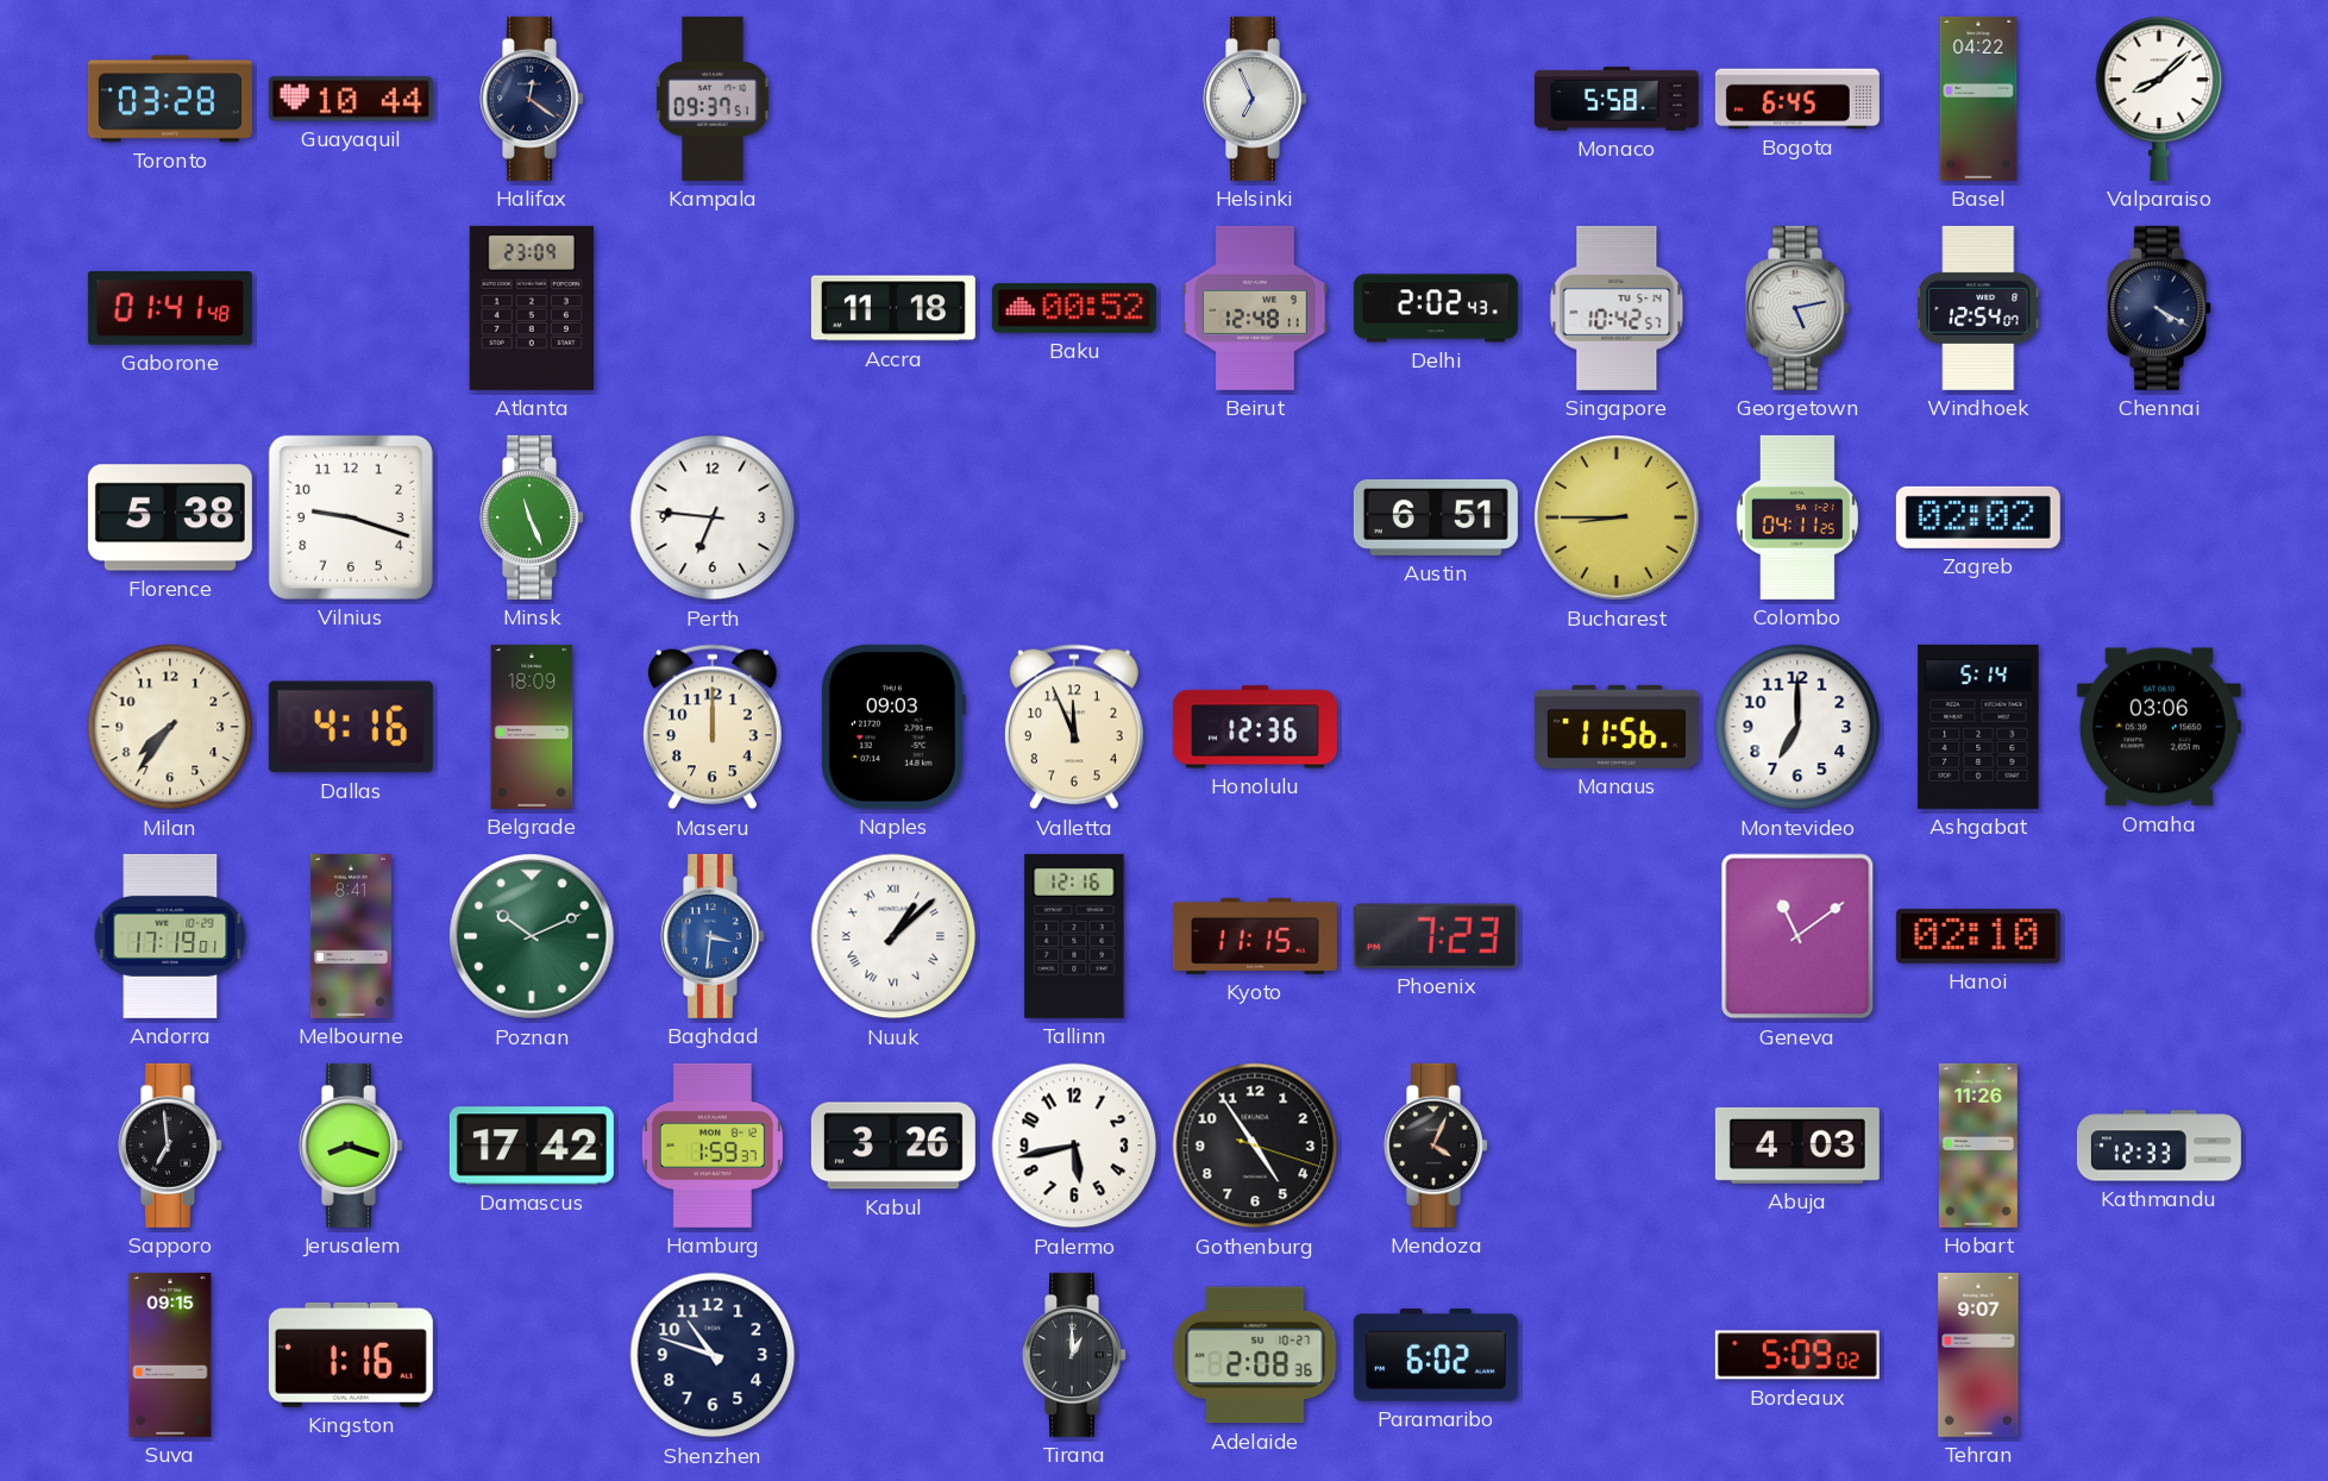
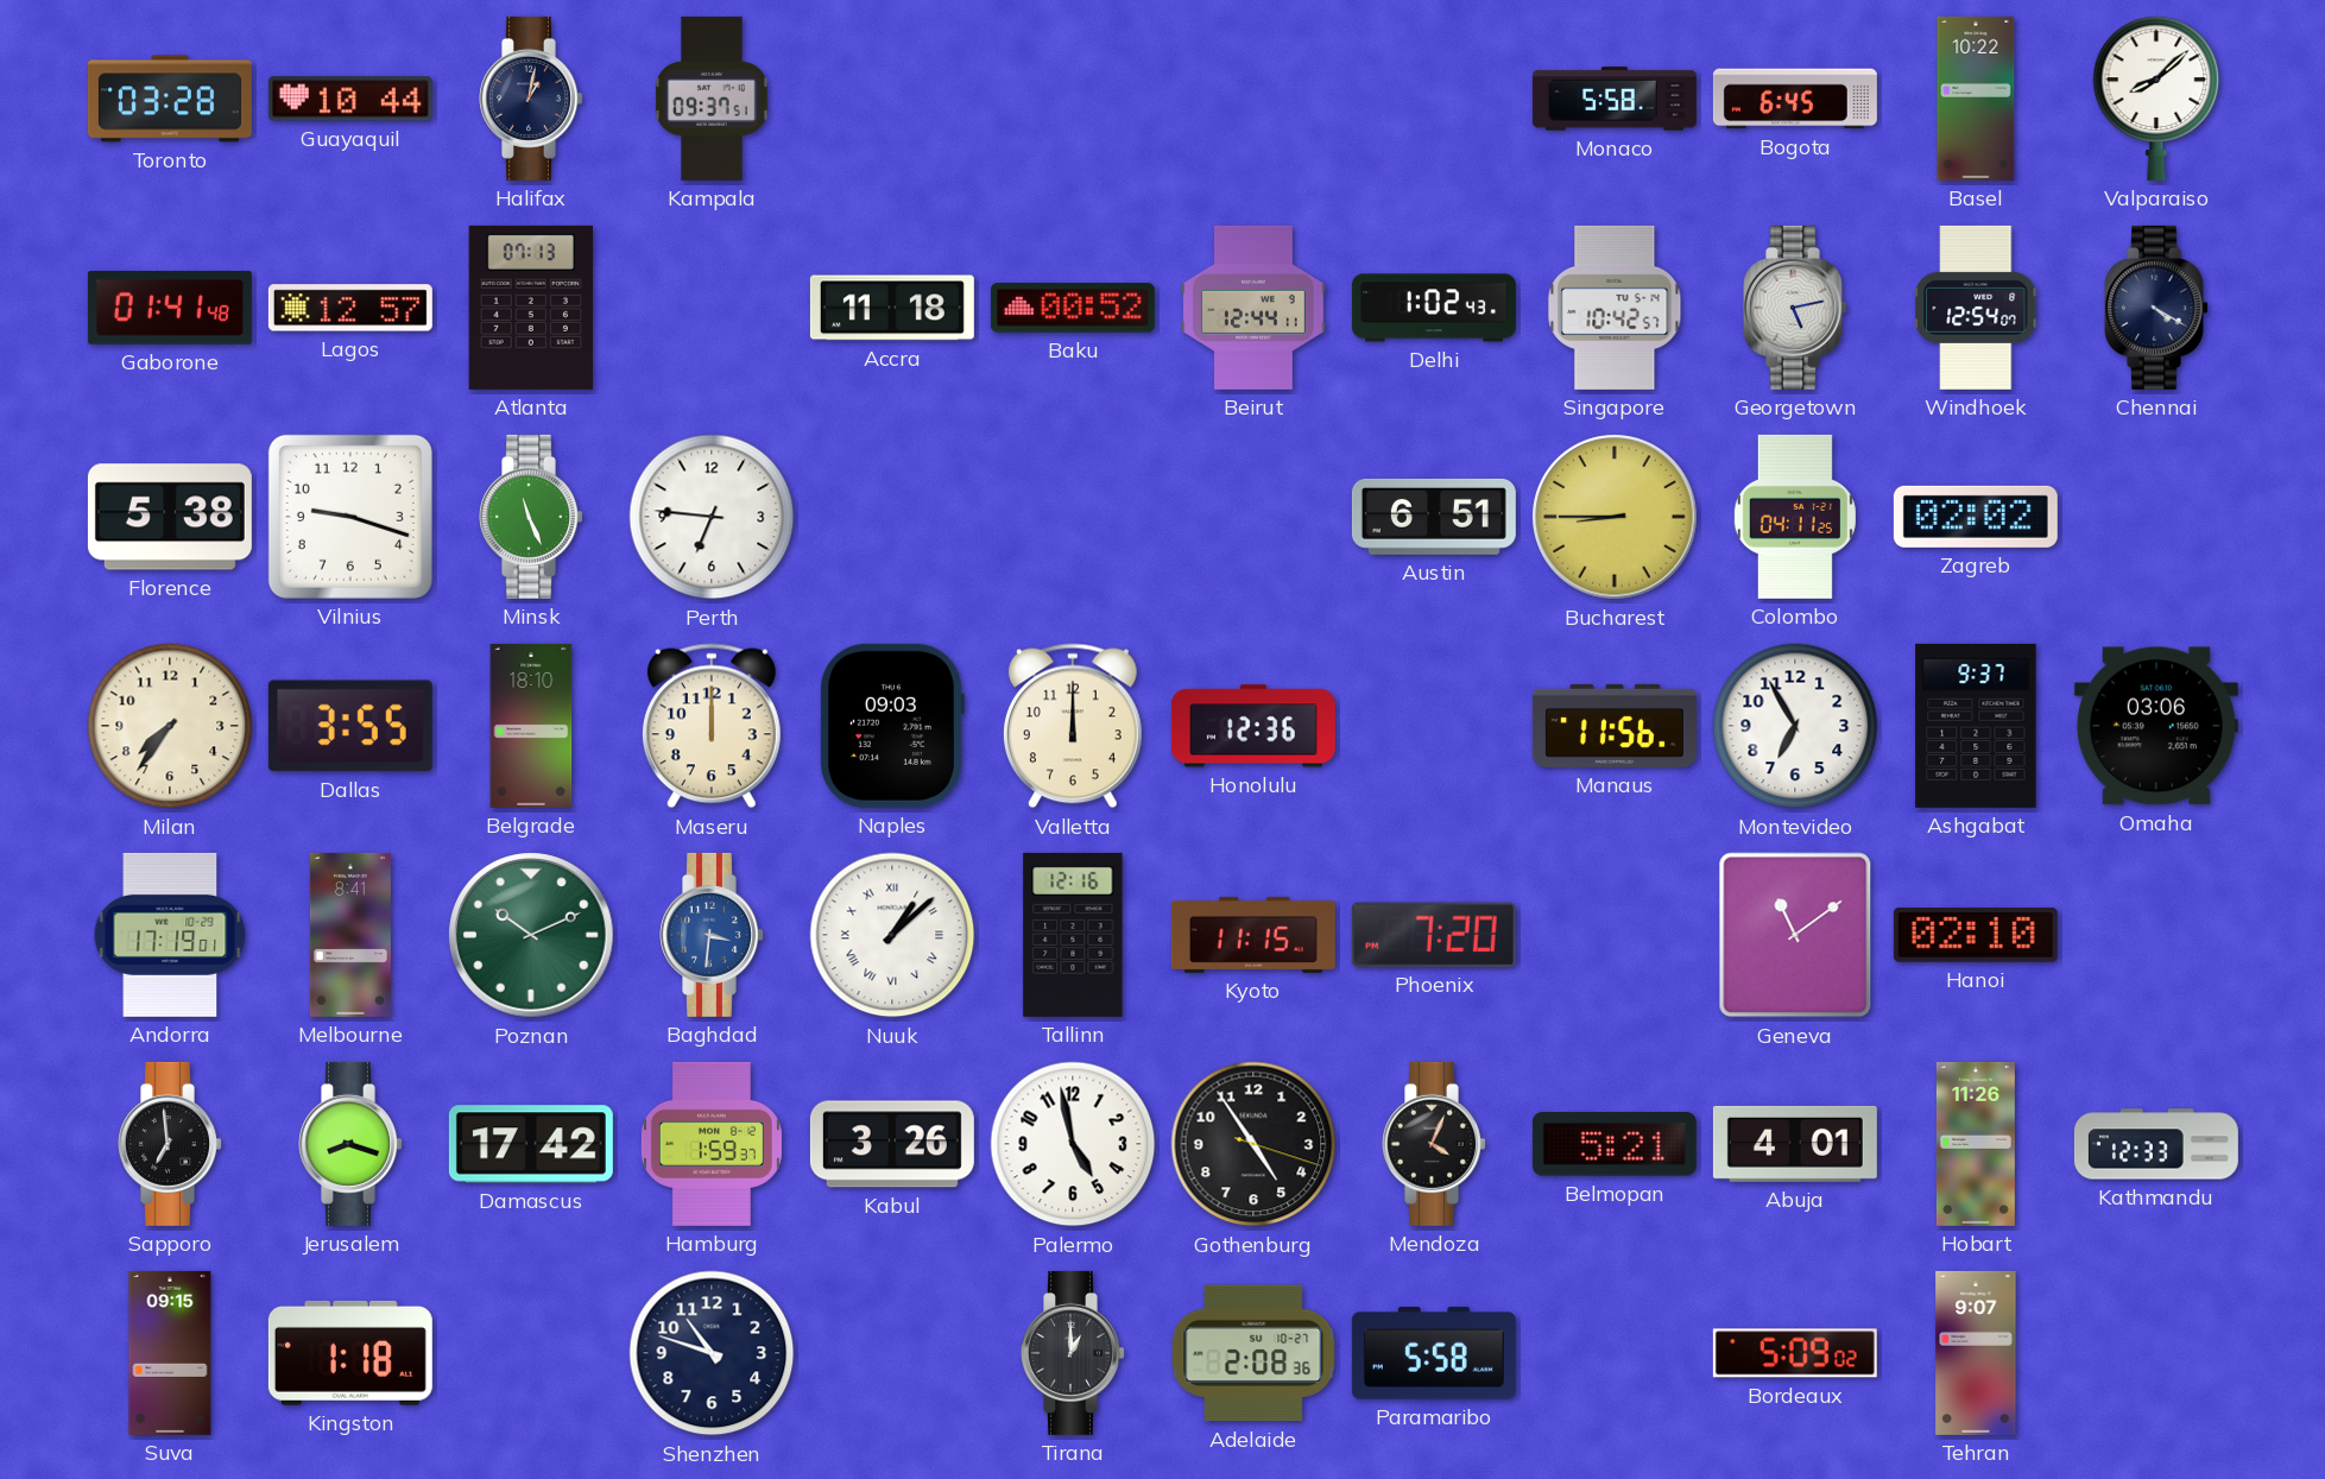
Halifax: 12:21 -> 1:02
Helsinki: 6:56 -> none
Basel: 04:22 -> 10:22
Lagos: none -> 12:57
Atlanta: 23:09 -> 07:13
Beirut: 12:48 -> 12:44
Delhi: 2:02 -> 1:02
Dallas: 4:16 -> 3:55
Belgrade: 18:09 -> 18:10
Valletta: 11:56 -> 12:00
Montevideo: 7:00 -> 6:55
Ashgabat: 5:14 -> 9:37
Phoenix: 7:23 -> 7:20
Palermo: 5:43 -> 4:58
Belmopan: none -> 5:21
Abuja: 4:03 -> 4:01
Kingston: 1:16 -> 1:18
Paramaribo: 6:02 -> 5:58
